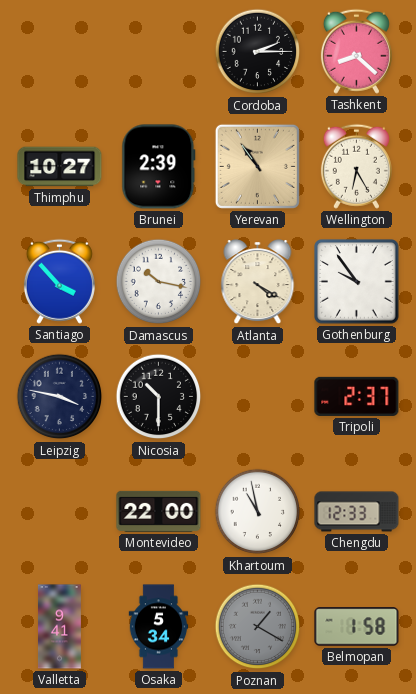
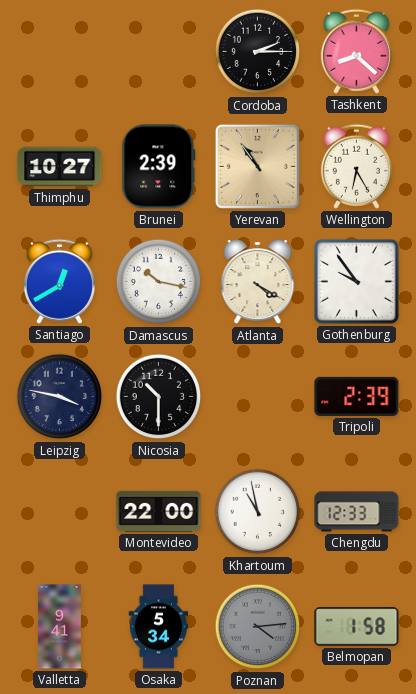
Santiago: 3:53 -> 12:40
Tripoli: 2:37 -> 2:39
Poznan: 1:20 -> 4:14
